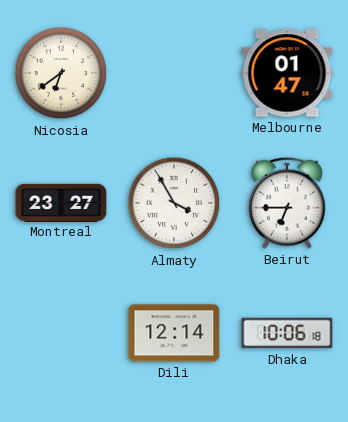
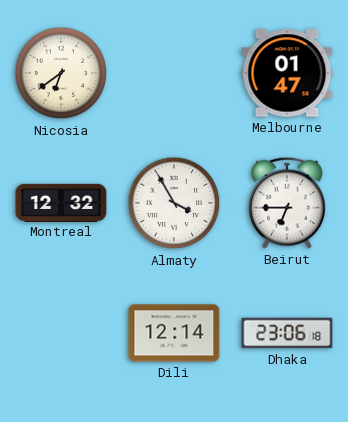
Montreal: 23:27 -> 12:32
Dhaka: 10:06 -> 23:06
